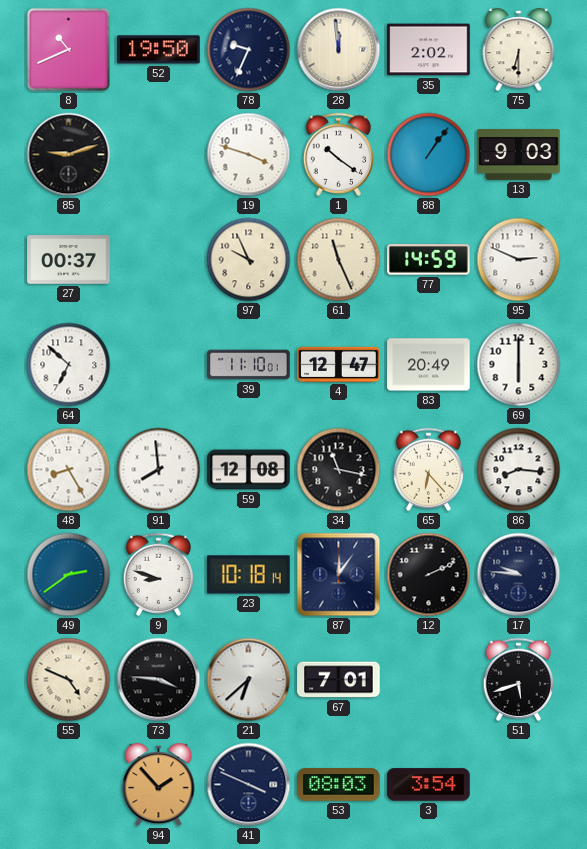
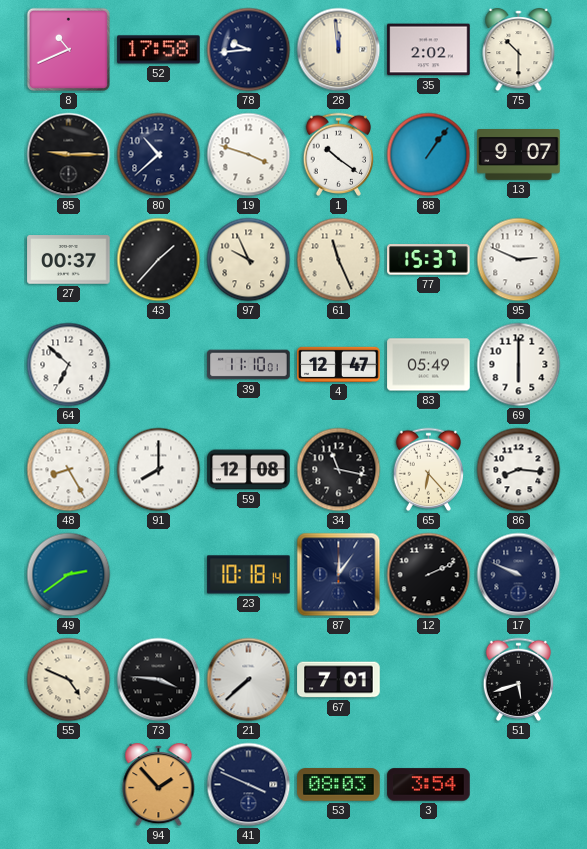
52: 19:50 -> 17:58
78: 9:34 -> 9:44
75: 6:30 -> 10:30
85: 9:12 -> 9:15
80: none -> 10:38
13: 9:03 -> 9:07
43: none -> 1:37
77: 14:59 -> 15:37
83: 20:49 -> 05:49
91: 7:59 -> 8:00
9: 8:48 -> none
17: 9:46 -> 9:49
21: 6:38 -> 7:38
